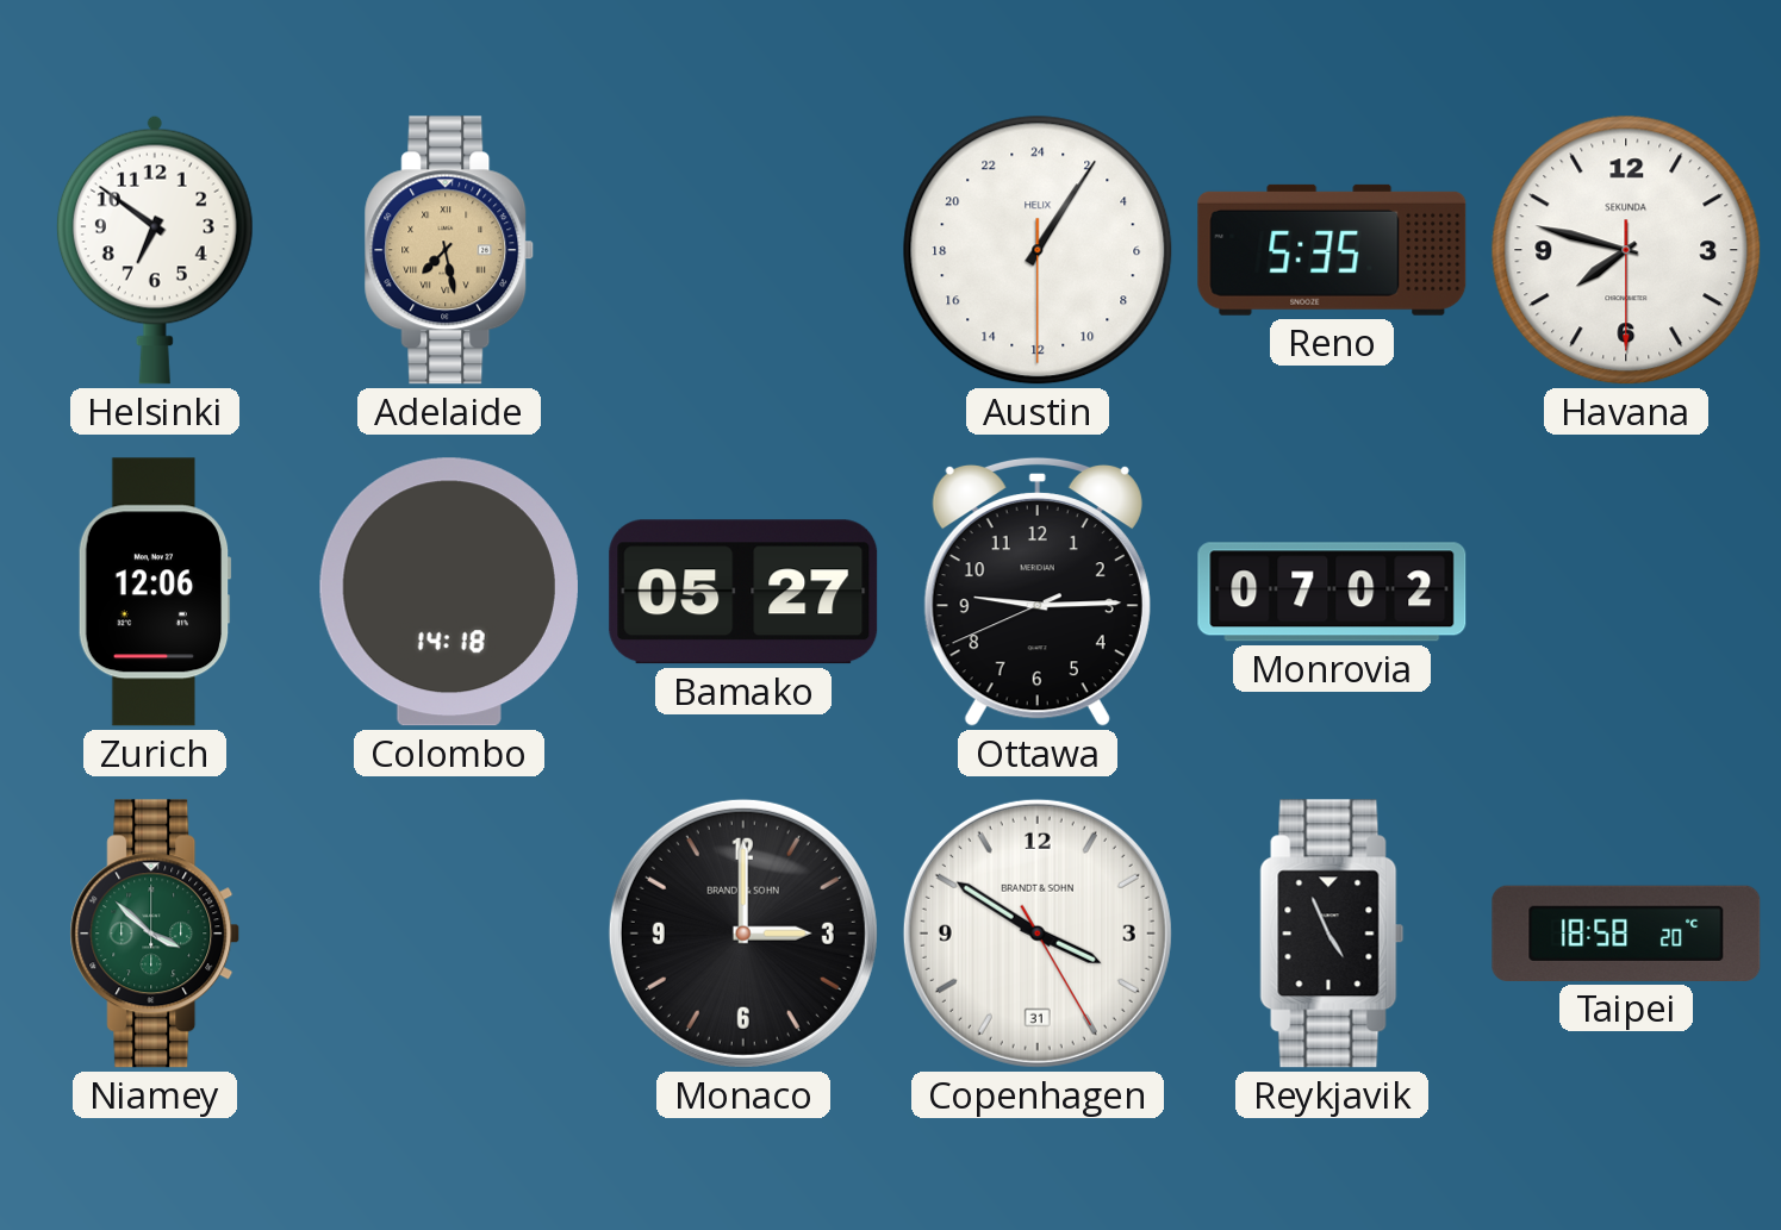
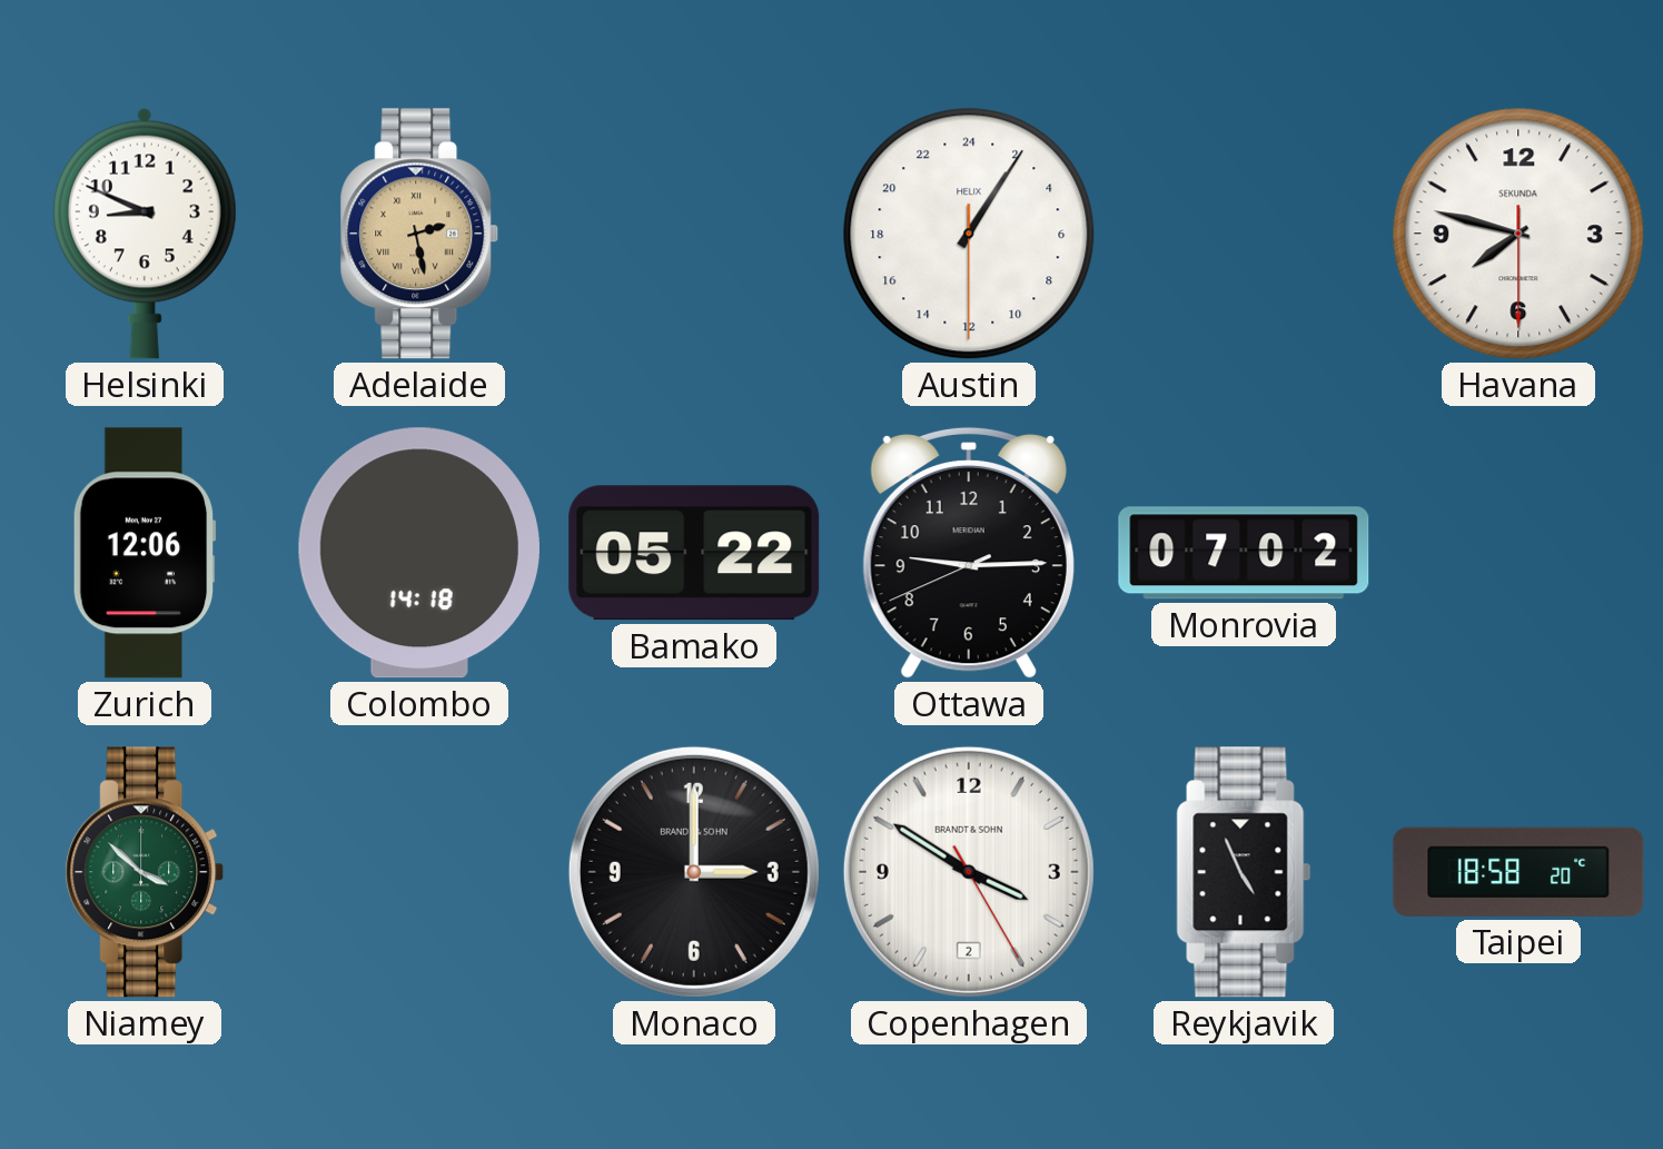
Helsinki: 6:51 -> 8:49
Adelaide: 7:28 -> 2:28
Reno: 5:35 -> none
Bamako: 05:27 -> 05:22
Copenhagen date: 31 -> 2
